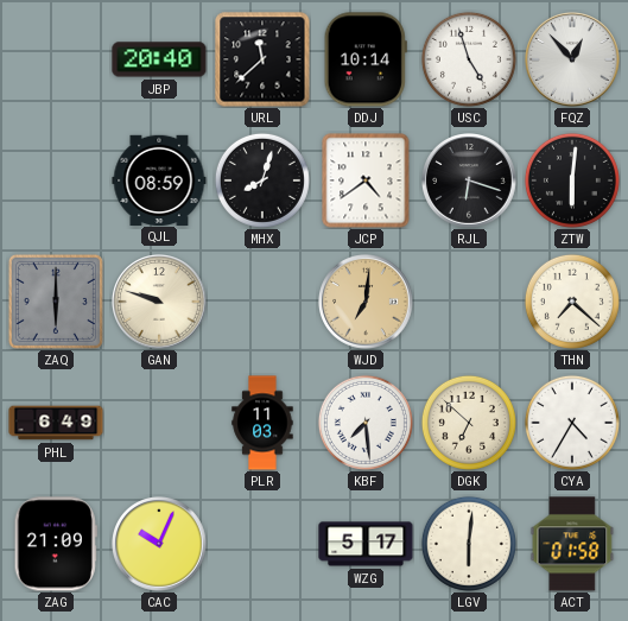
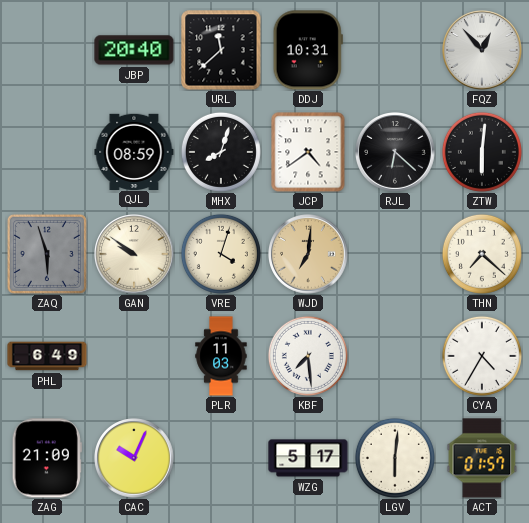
DDJ: 10:14 -> 10:31
USC: 4:57 -> none
RJL: 6:18 -> 6:22
ZAQ: 6:00 -> 5:57
GAN: 9:48 -> 9:51
VRE: none -> 4:03
DGK: 6:52 -> none
ACT: 01:58 -> 01:57
